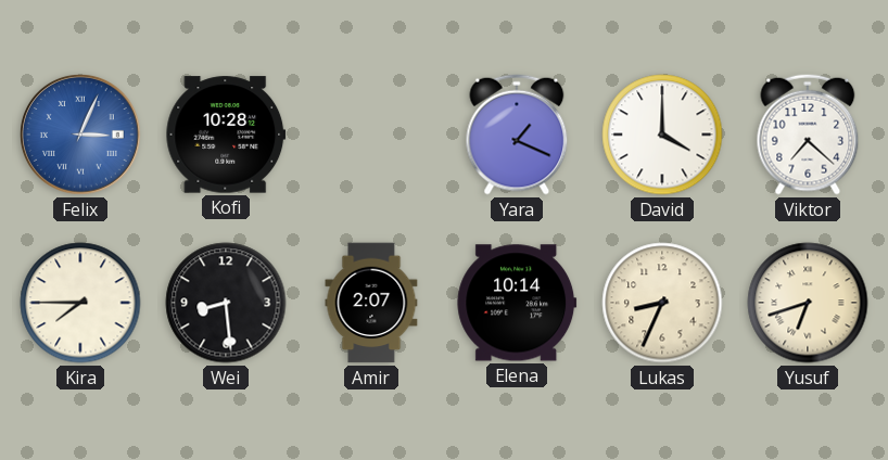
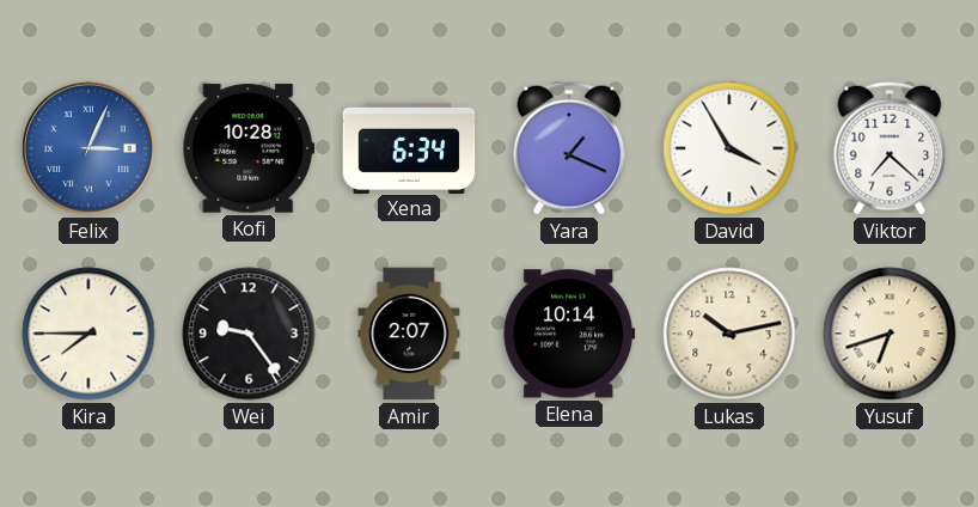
Xena: none -> 6:34
David: 4:00 -> 3:55
Wei: 8:29 -> 9:24
Lukas: 8:34 -> 10:13
